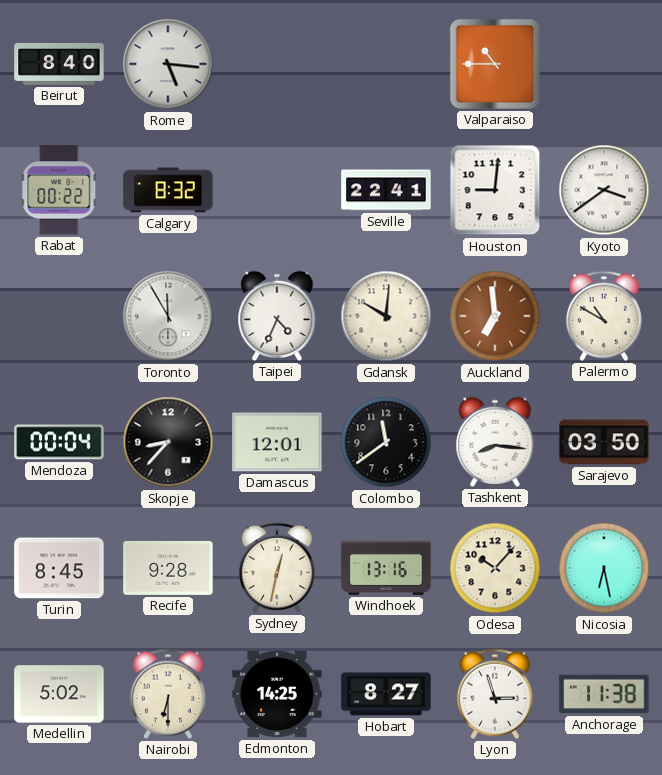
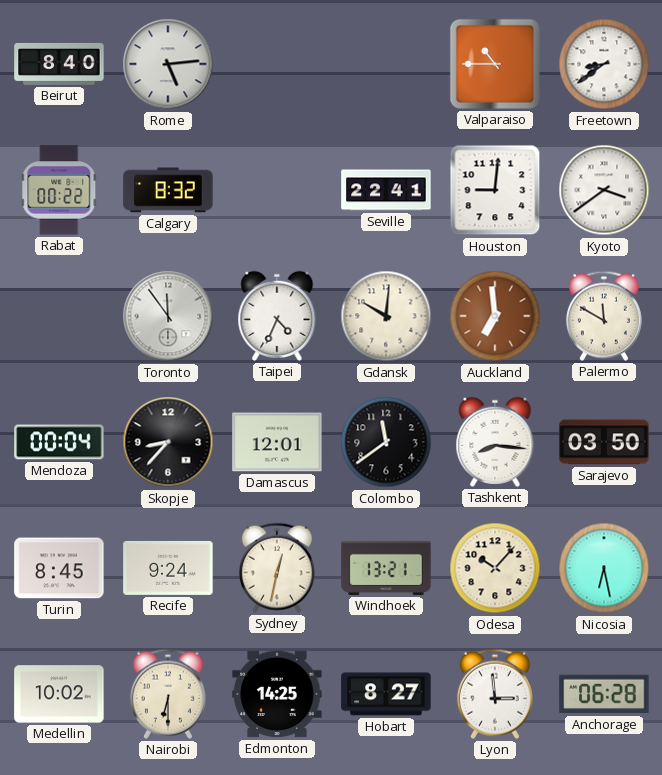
Rome: 5:16 -> 5:14
Freetown: none -> 8:39
Toronto: 11:55 -> 11:54
Palermo: 10:50 -> 11:50
Recife: 9:28 -> 9:24
Windhoek: 13:16 -> 13:21
Medellin: 5:02 -> 10:02
Lyon: 2:57 -> 2:59
Anchorage: 11:38 -> 06:28
